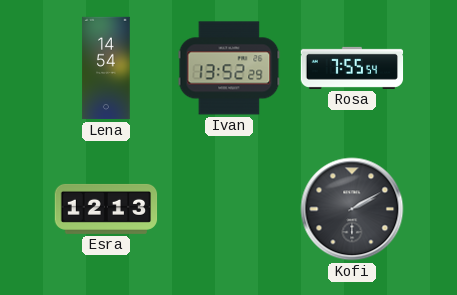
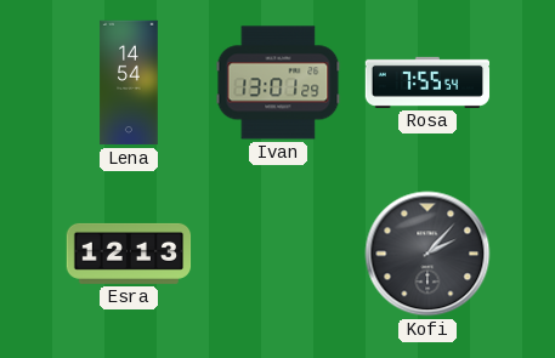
Ivan: 13:52 -> 13:01
Kofi: 2:10 -> 2:07
